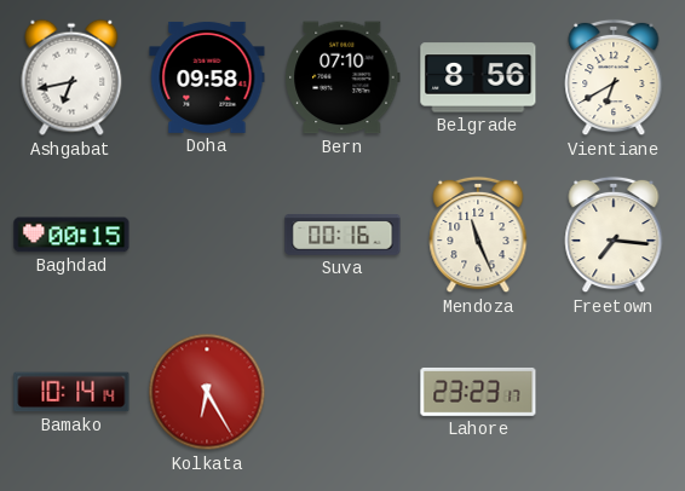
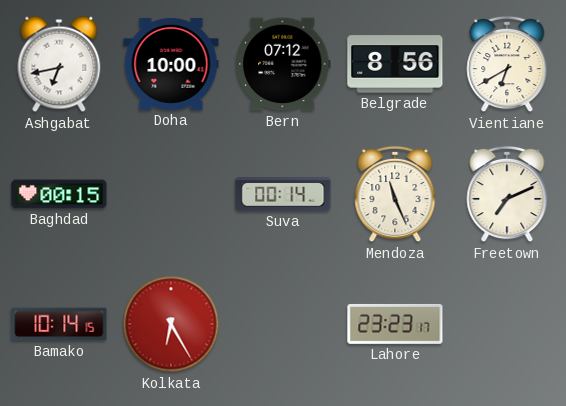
Doha: 09:58 -> 10:00
Bern: 07:10 -> 07:12
Suva: 00:16 -> 00:14
Freetown: 7:16 -> 7:11
Bamako: 10:14:14 -> 10:14:15
